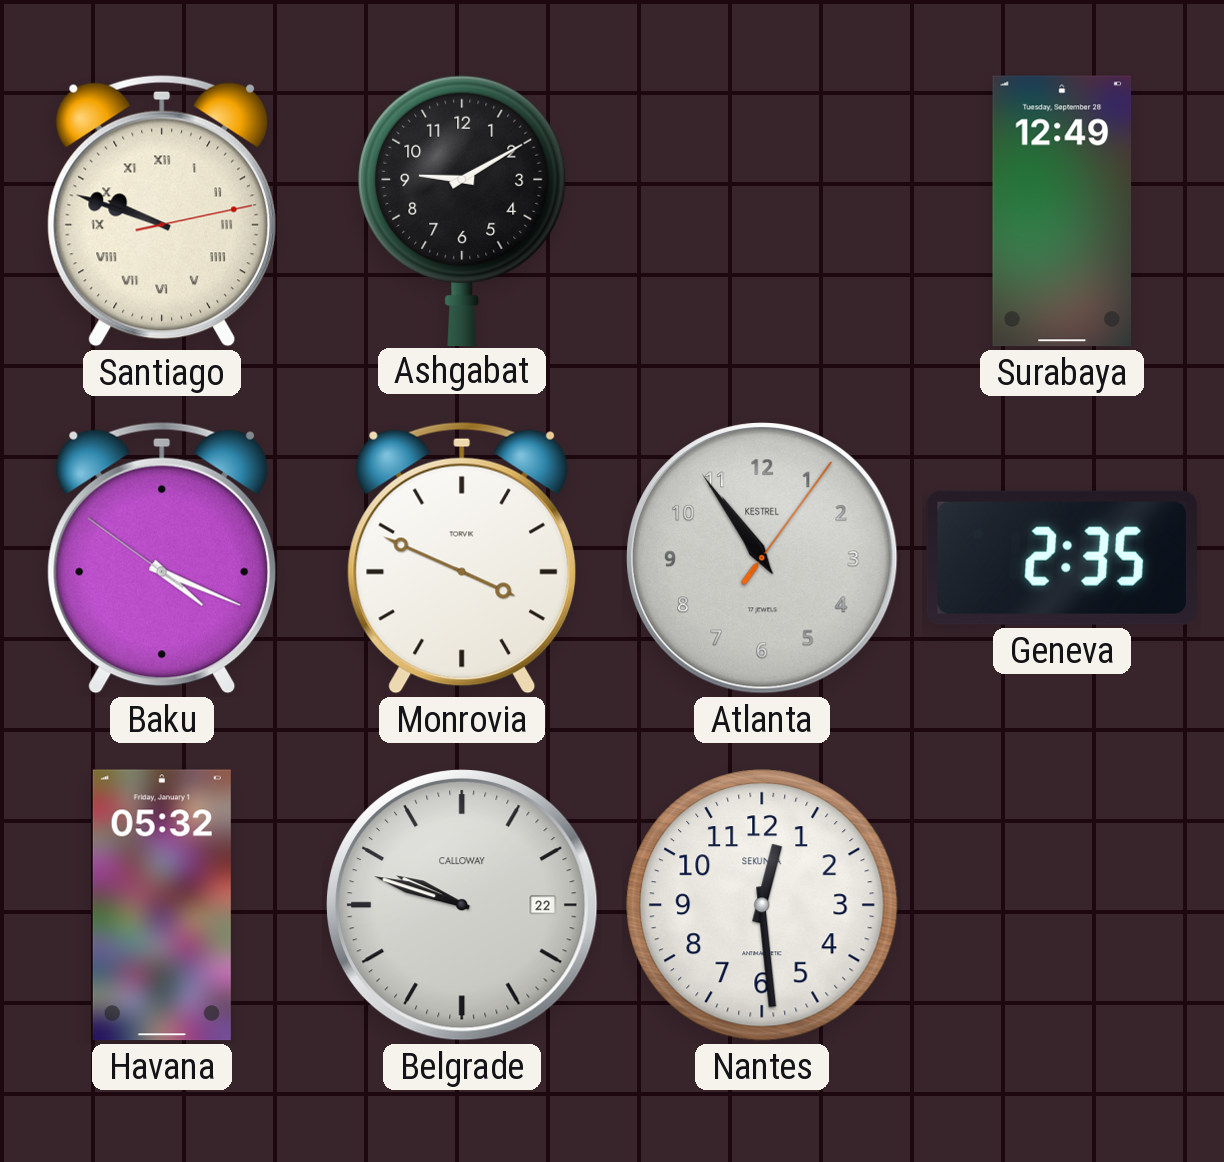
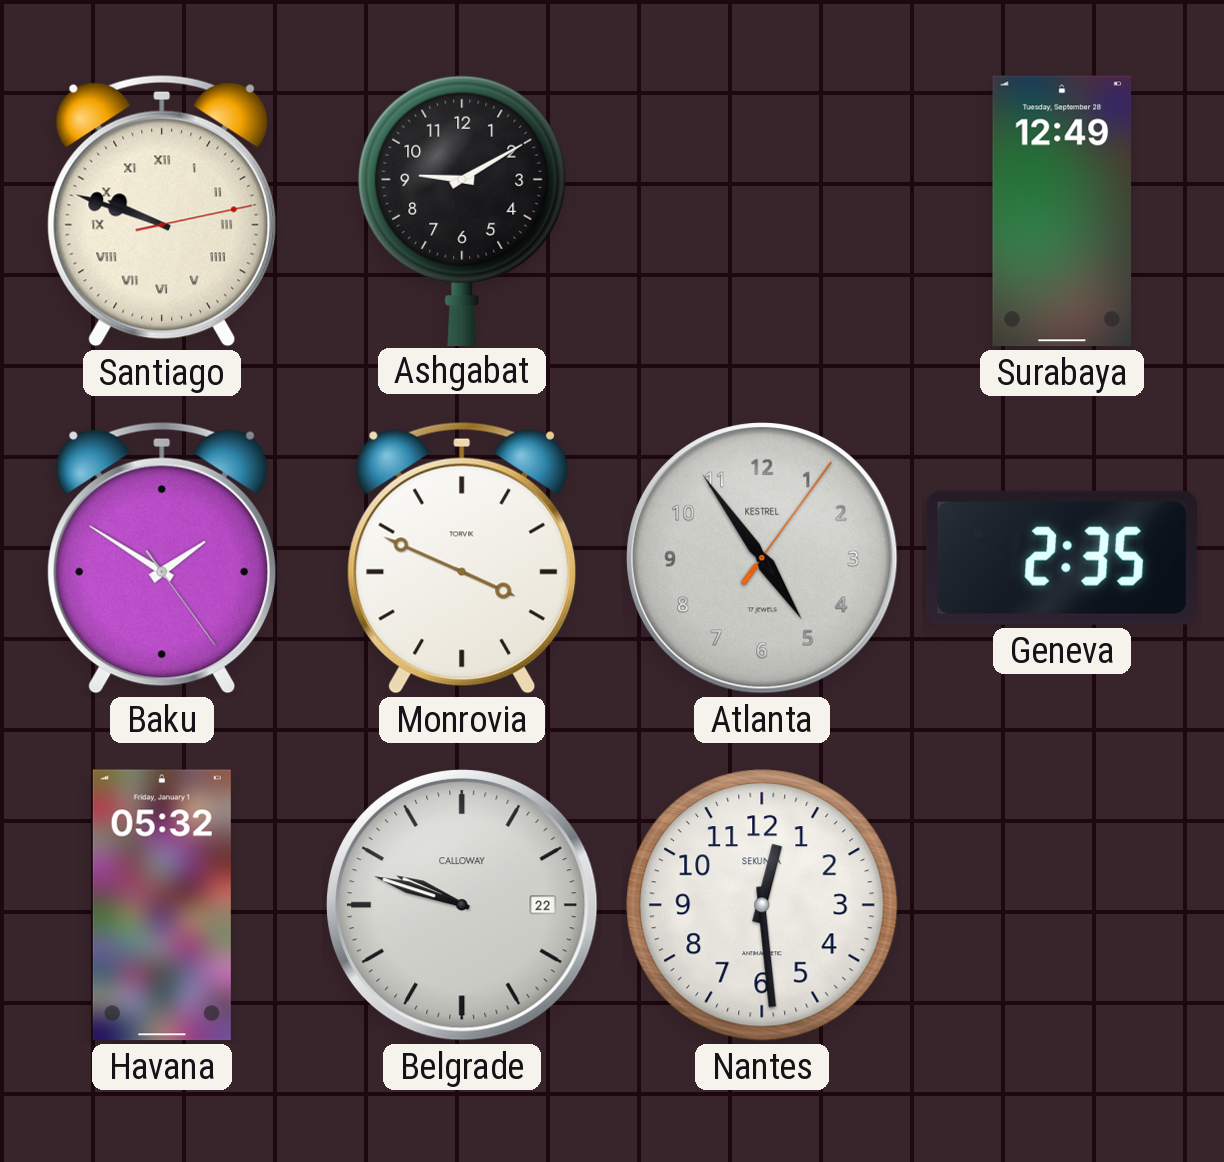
Baku: 4:18 -> 1:50
Atlanta: 10:54 -> 4:54
